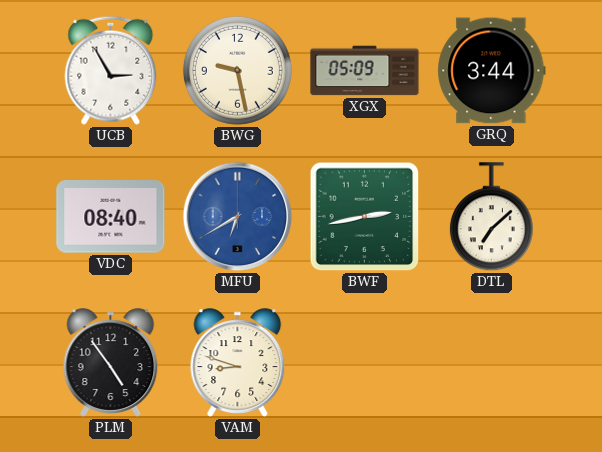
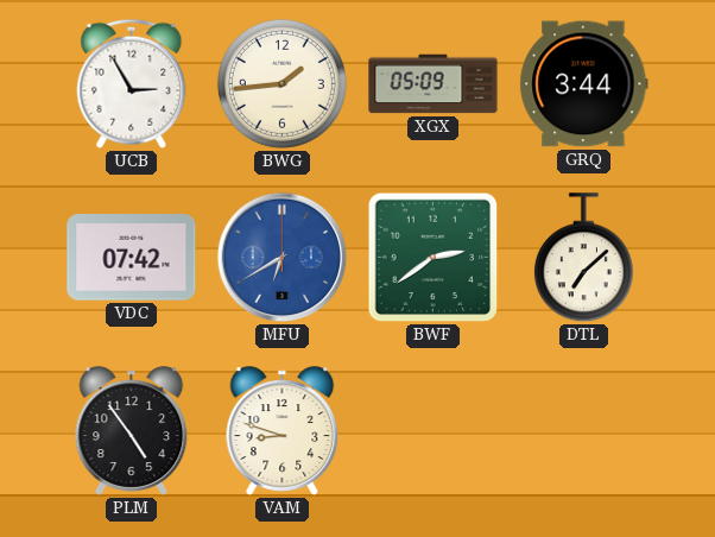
BWG: 9:28 -> 1:44
VDC: 08:40 -> 07:42
BWF: 2:43 -> 2:39
